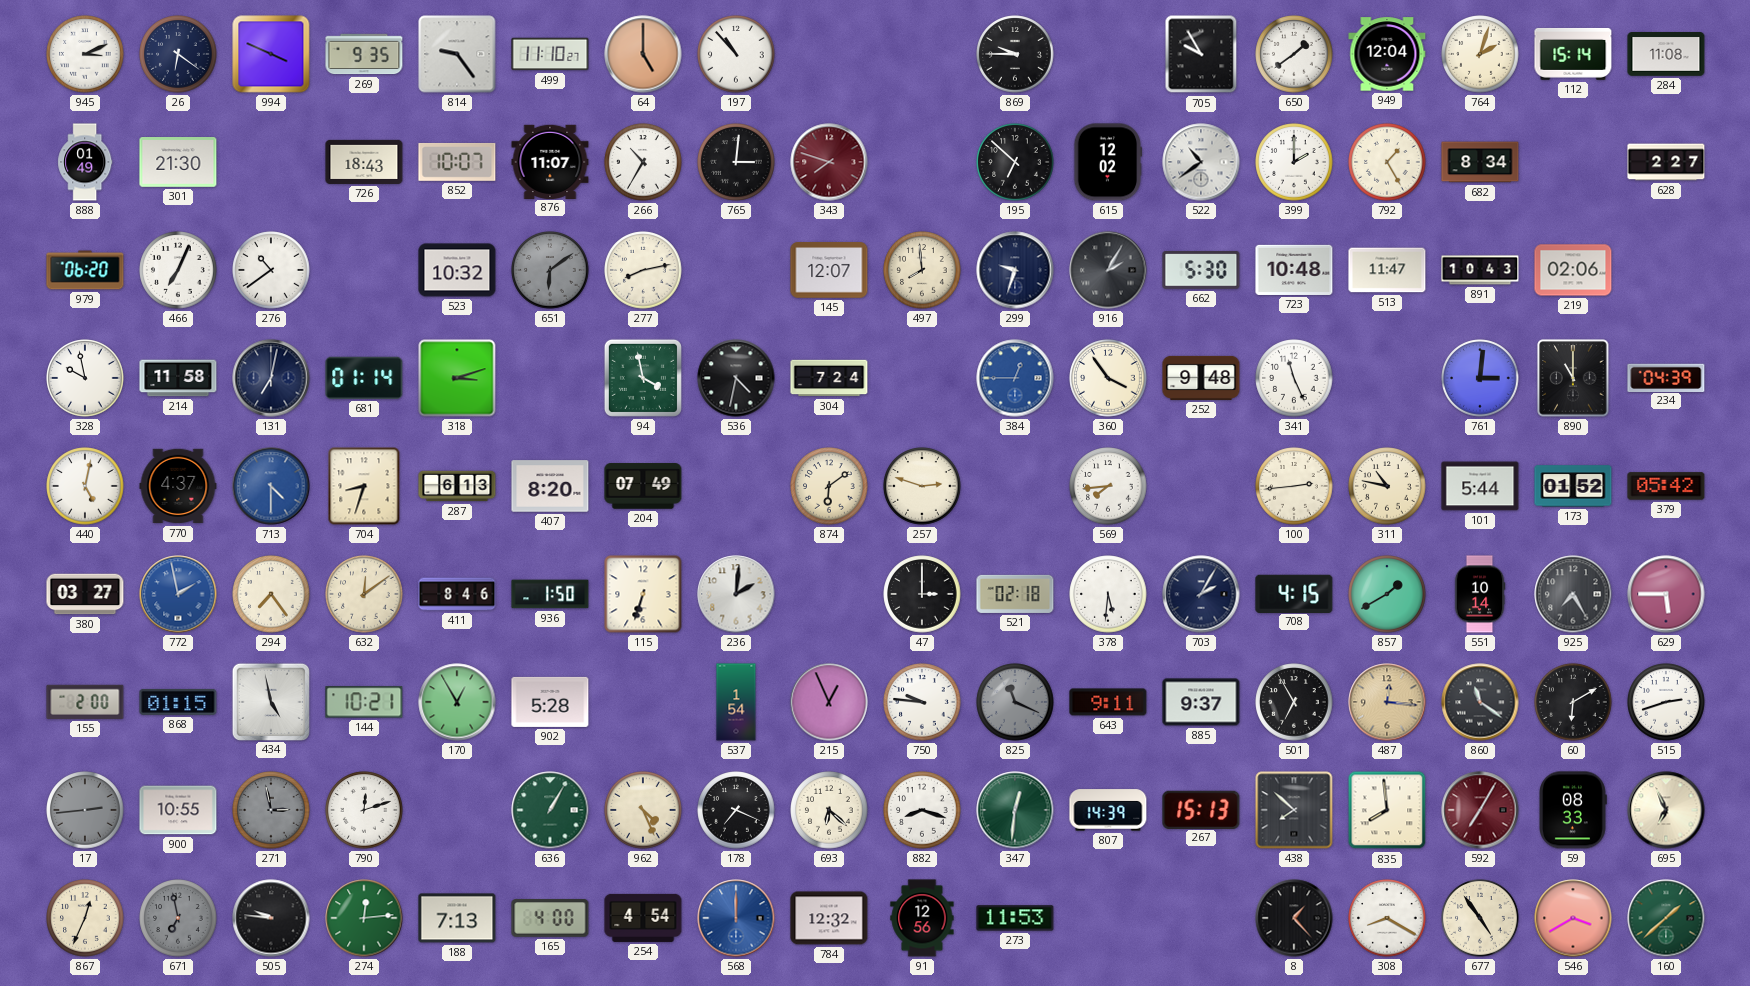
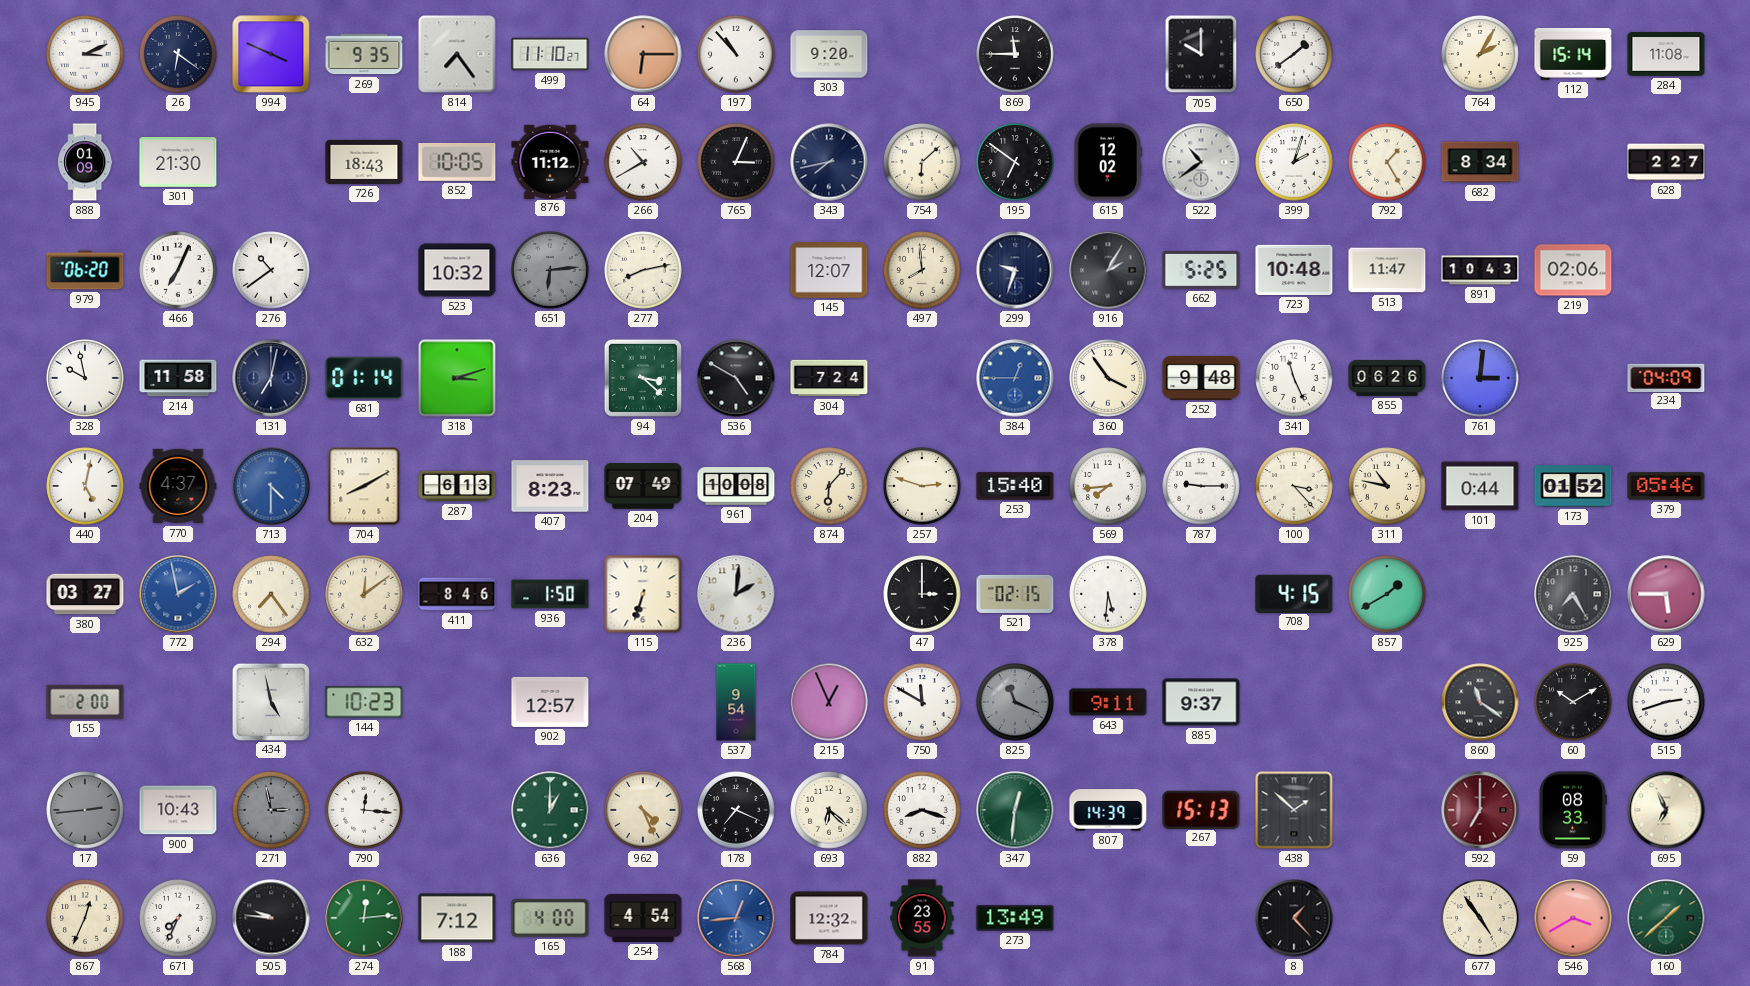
814: 9:24 -> 7:24
64: 5:00 -> 6:15
303: none -> 9:20
869: 9:45 -> 11:45
705: 9:55 -> 10:00
949: 12:04 -> none
764: 2:03 -> 2:05
888: 01:49 -> 01:09
852: 10:07 -> 10:05
876: 11:07 -> 11:12
266: 10:35 -> 10:40
765: 3:01 -> 3:04
343: 7:48 -> 7:43
343 dial: burgundy -> navy
754: none -> 6:08
195: 6:52 -> 6:51
399: 2:00 -> 2:03
651: 6:09 -> 6:14
662: 5:30 -> 5:25
94: 3:58 -> 3:22
536: 4:32 -> 4:50
855: none -> 06:26
890: 11:00 -> none
234: 04:39 -> 04:09
704: 8:33 -> 8:10
407: 8:20 -> 8:23
961: none -> 10:08
874: 6:09 -> 6:07
253: none -> 15:40
787: none -> 9:15
100: 2:44 -> 3:23
101: 5:44 -> 0:44
379: 05:42 -> 05:46
521: 02:18 -> 02:15
703: 2:05 -> none
551: 10:14 -> none
868: 01:15 -> none
144: 10:21 -> 10:23
170: 12:55 -> none
902: 5:28 -> 12:57
537: 1:54 -> 9:54
750: 9:46 -> 11:50
501: 6:55 -> none
487: 12:16 -> none
60: 6:10 -> 10:10
900: 10:55 -> 10:43
790: 12:12 -> 12:16
636: 1:05 -> 1:00
438: 7:52 -> 1:52
835: 7:59 -> none
592: 7:05 -> 7:00
671: 6:58 -> 7:34
671 dial: grey -> white
188: 7:13 -> 7:12
568: 12:00 -> 12:44
91: 12:56 -> 23:55
273: 11:53 -> 13:49
308: 8:20 -> none
